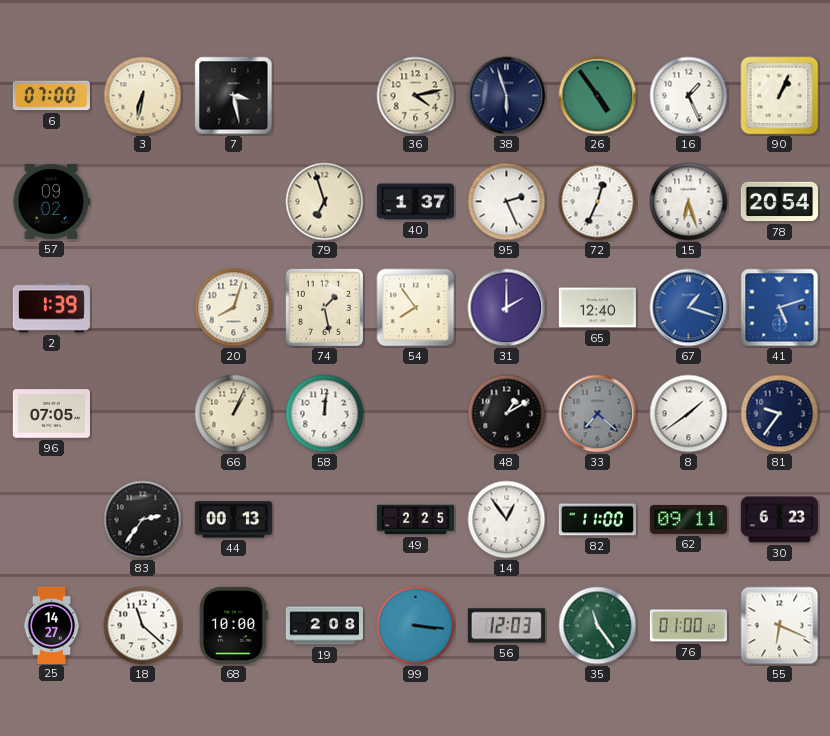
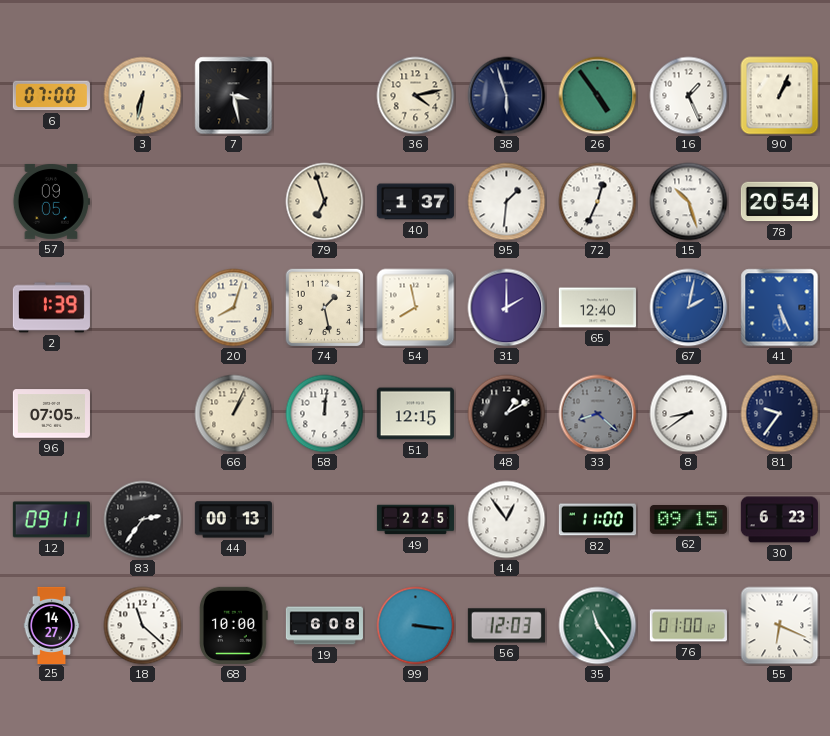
57: 09:02 -> 09:05
95: 2:26 -> 1:31
15: 6:27 -> 10:27
54: 7:54 -> 7:58
67: 1:18 -> 2:02
41: 5:12 -> 5:26
51: none -> 12:15
33: 7:22 -> 8:22
8: 1:39 -> 8:39
12: none -> 09:11
62: 09:11 -> 09:15
19: 2:08 -> 6:08
